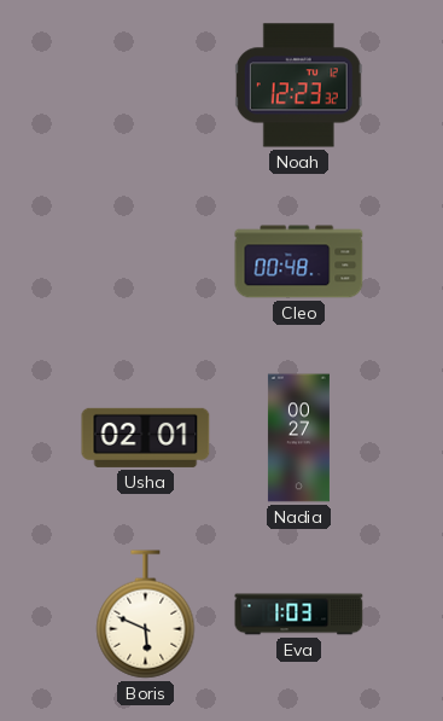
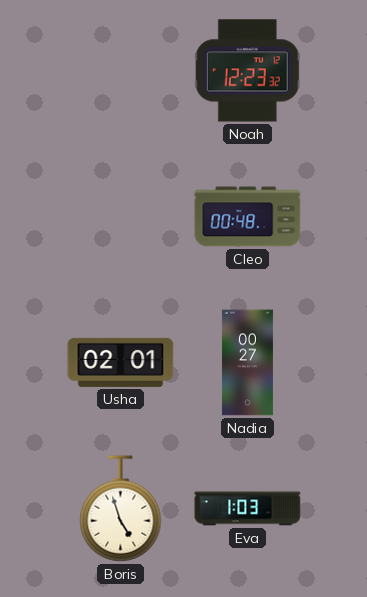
Boris: 5:49 -> 4:57
